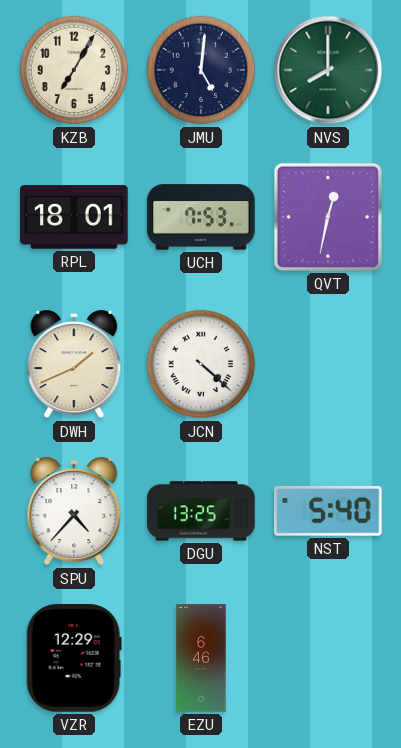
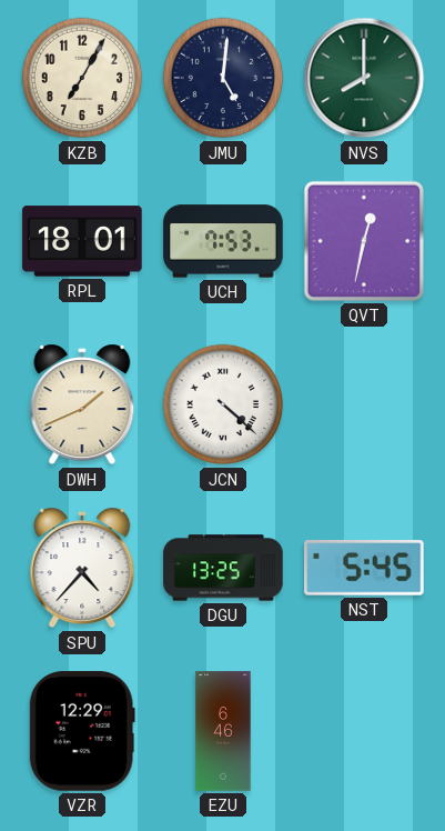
NST: 5:40 -> 5:45
